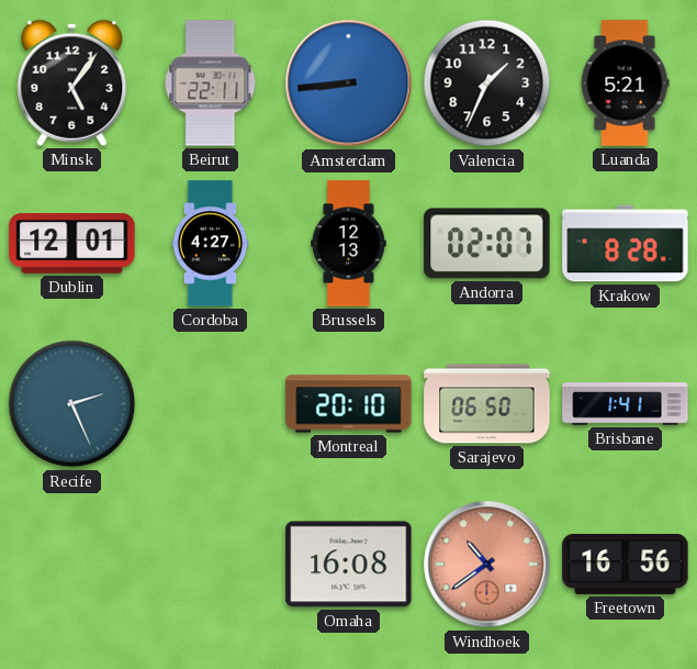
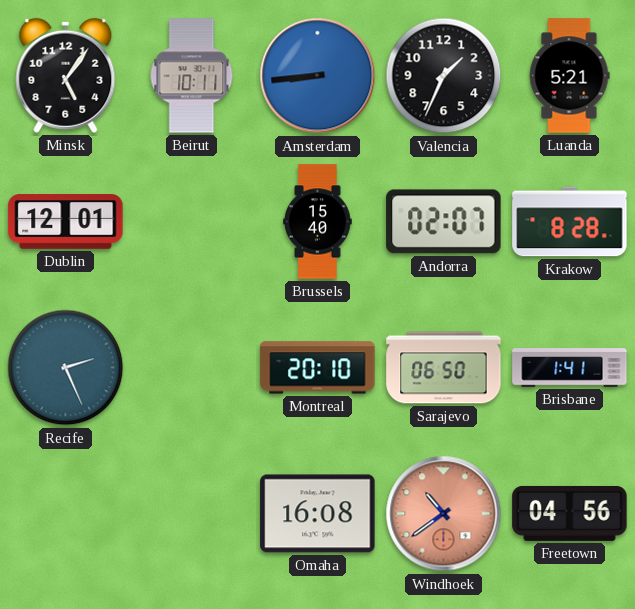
Beirut: 22:11 -> 10:11
Cordoba: 4:27 -> none
Brussels: 12:13 -> 15:40
Freetown: 16:56 -> 04:56
